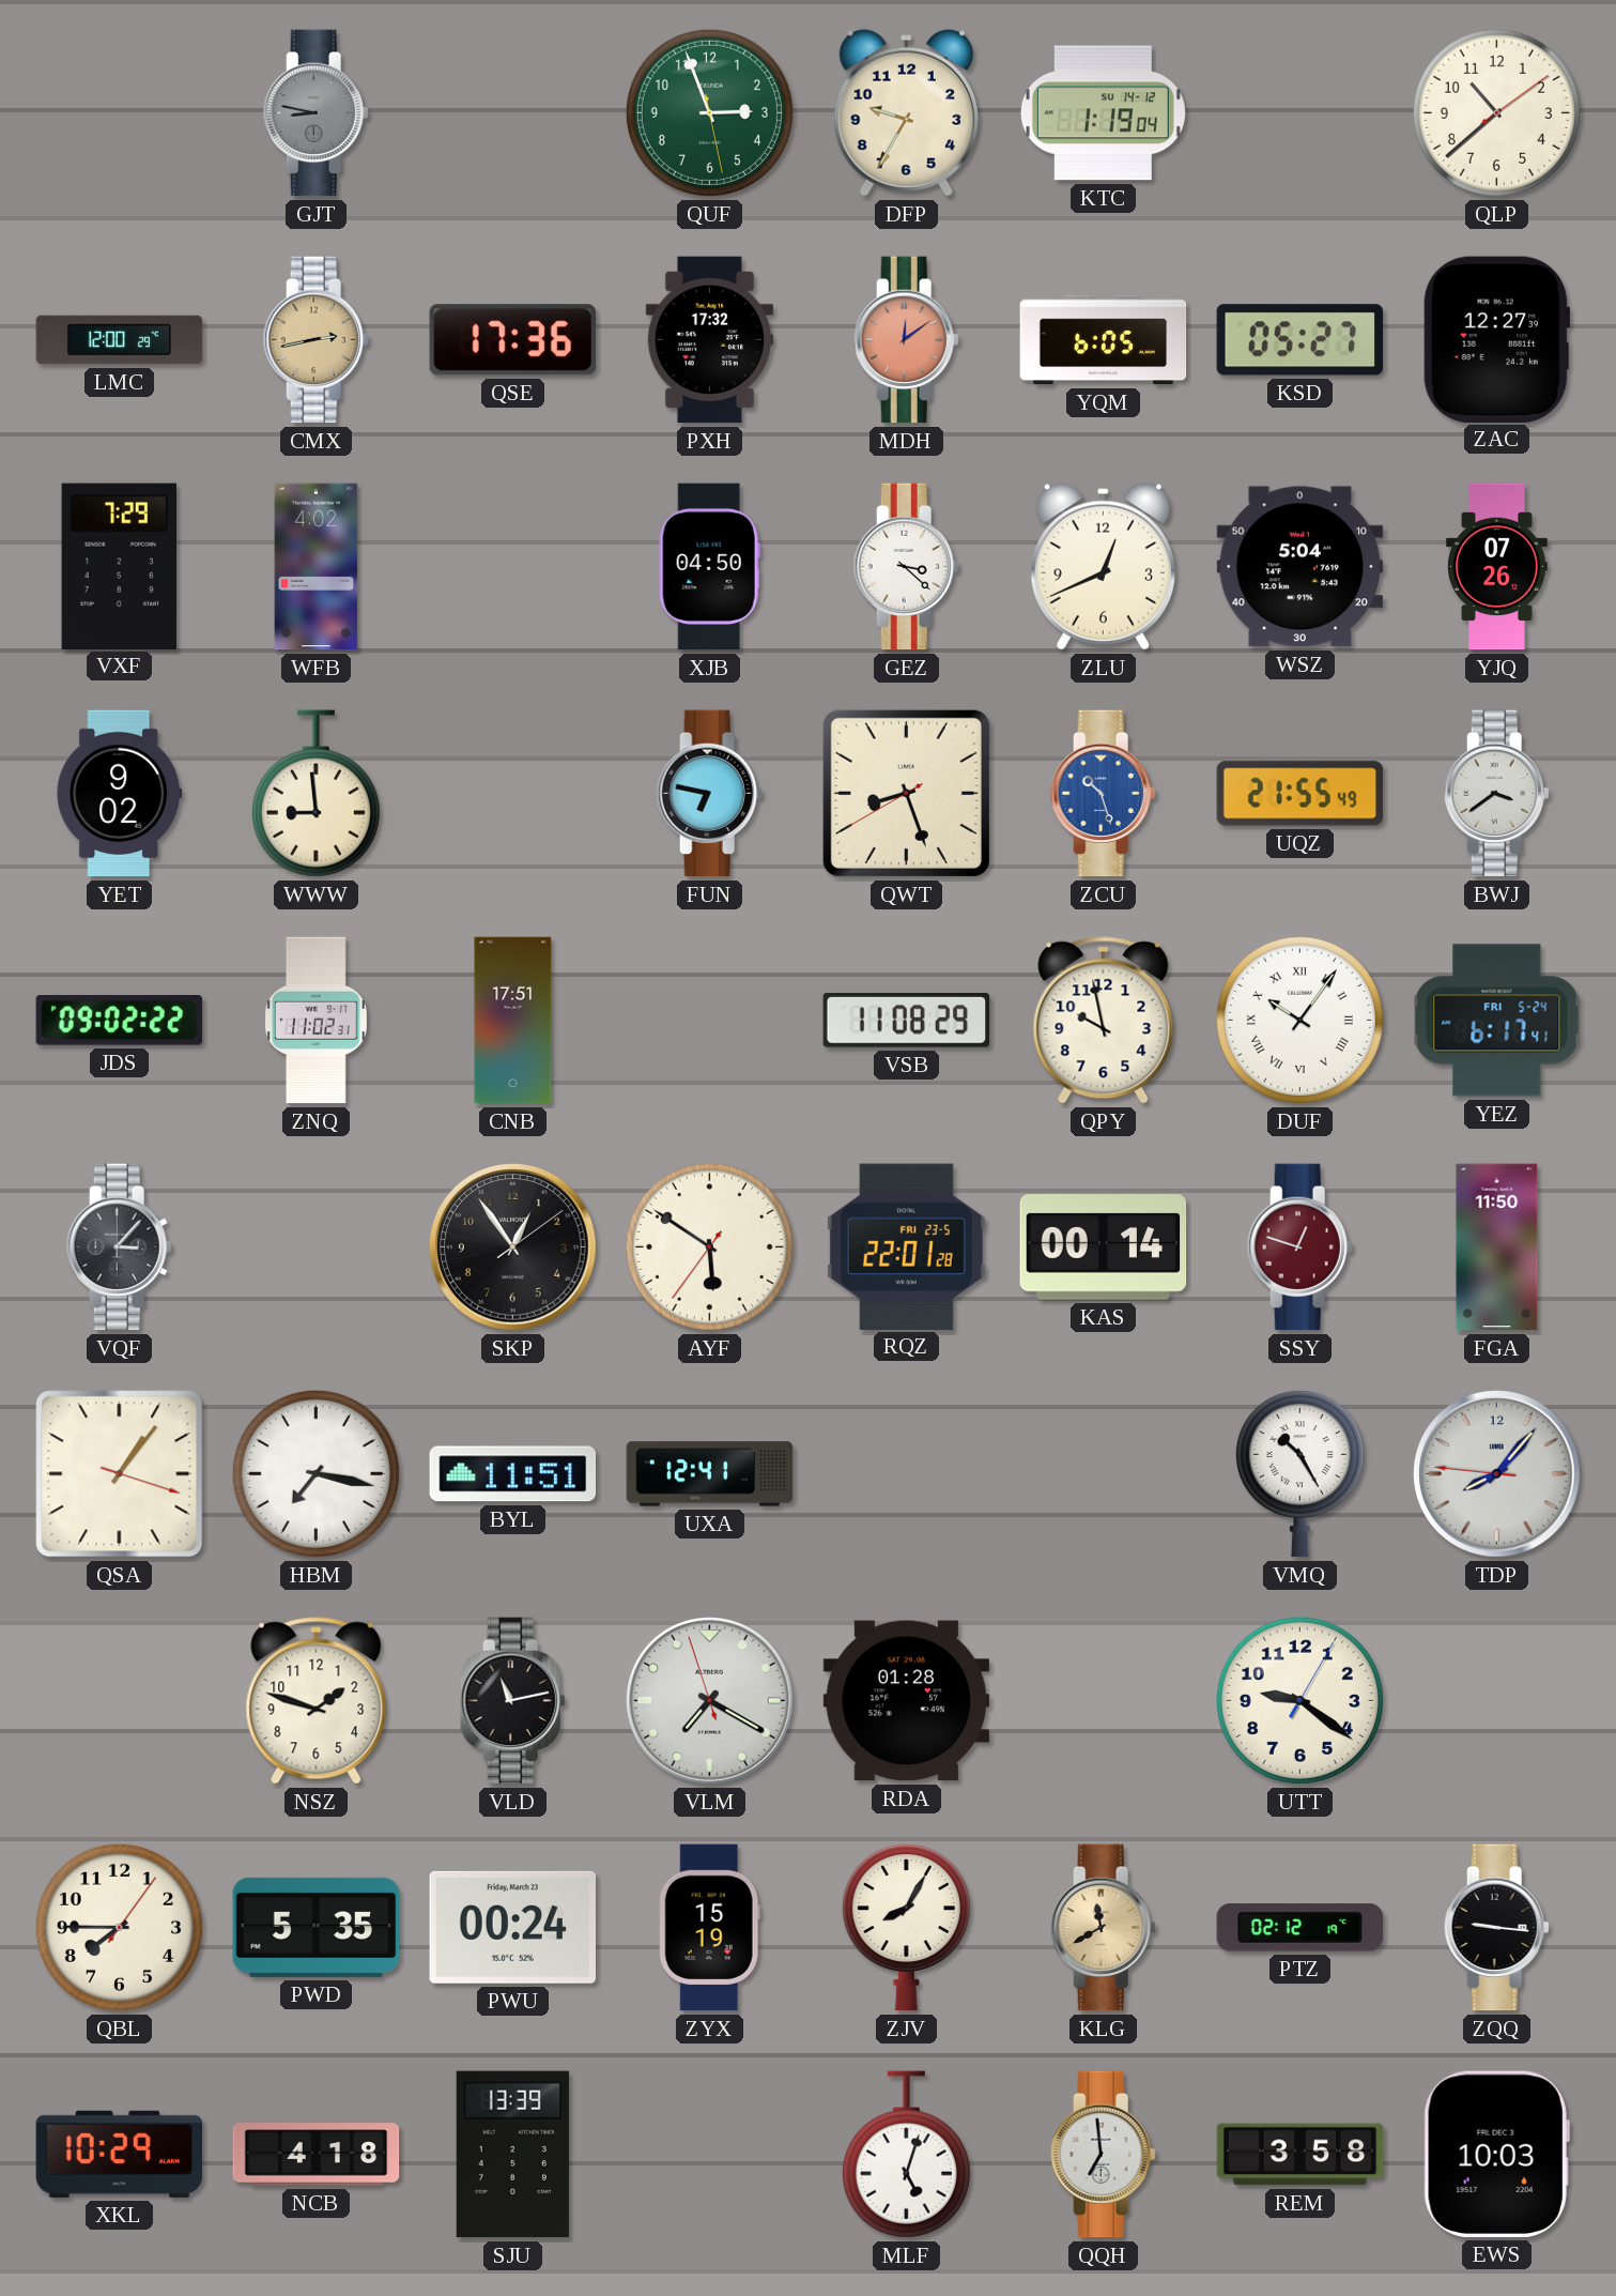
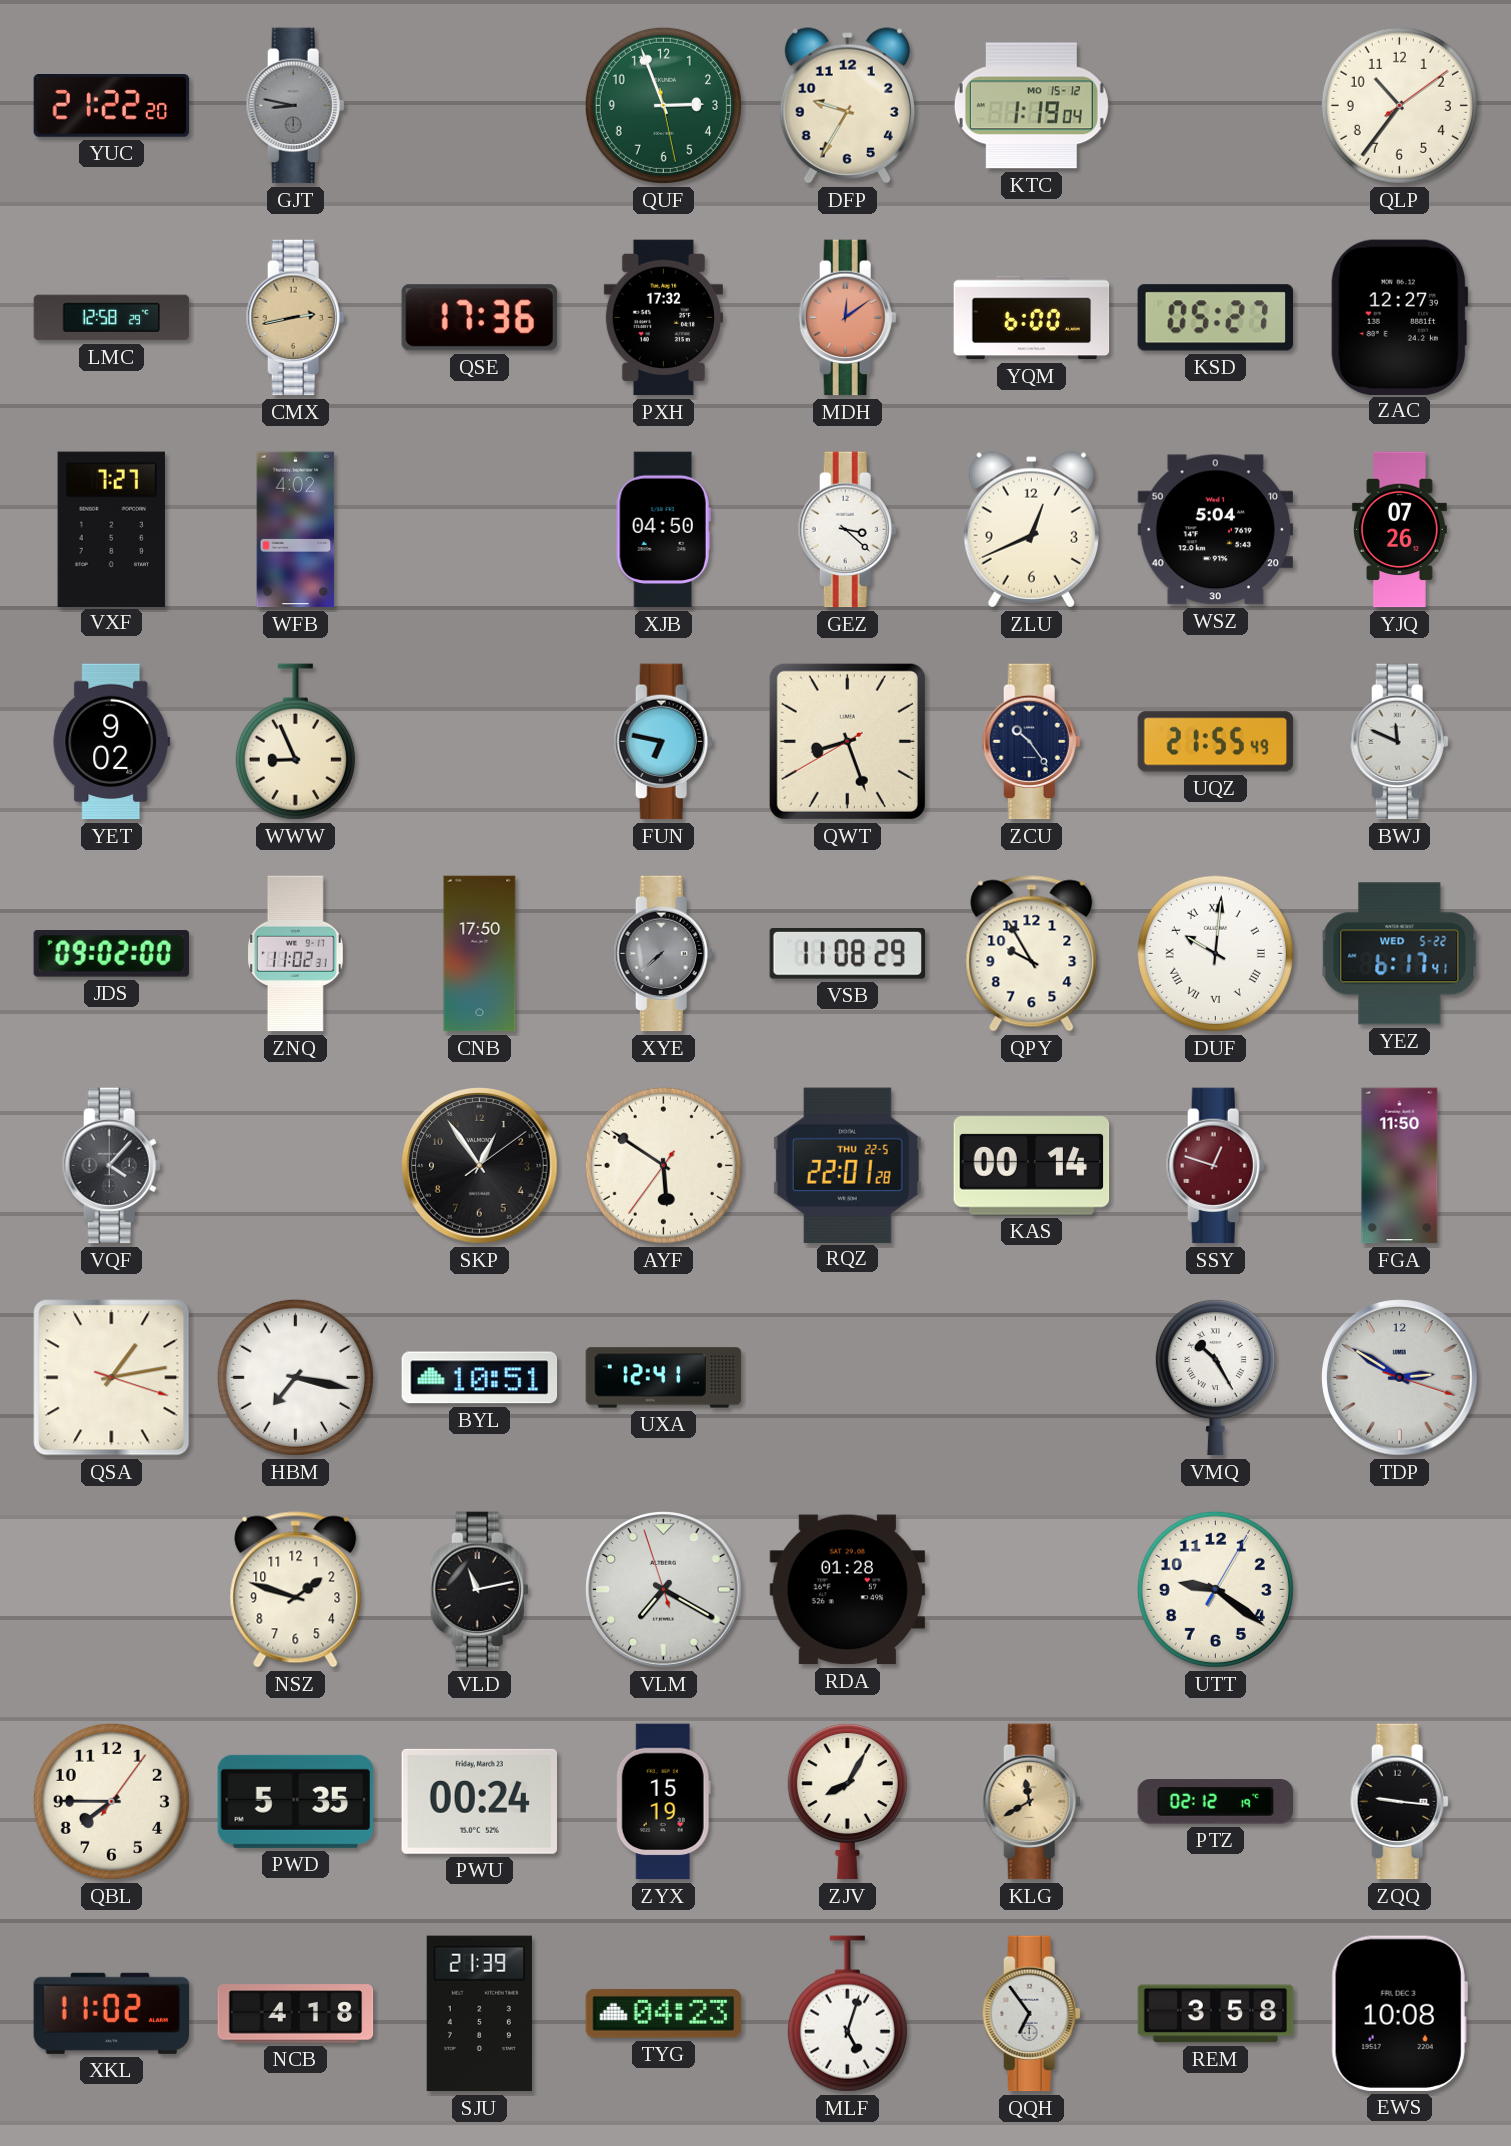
YUC: none -> 21:22
KTC date: SU 14-12 -> MO 15-12
QLP: 10:38 -> 10:36
LMC: 12:00 -> 12:58
YQM: 6:05 -> 6:00
VXF: 7:29 -> 7:27
WWW: 8:59 -> 8:56
ZCU: 10:27 -> 10:24
ZCU dial: blue -> navy
BWJ: 3:39 -> 11:49
JDS: 09:02:22 -> 09:02:00
CNB: 17:51 -> 17:50
XYE: none -> 7:38
QPY: 9:58 -> 9:55
DUF: 10:06 -> 10:01
YEZ date: FRI 5-24 -> WED 5-22
VQF: 3:07 -> 4:07
RQZ date: FRI 23-5 -> THU 22-5
QSA: 1:06 -> 1:13
BYL: 11:51 -> 10:51
TDP: 8:06 -> 2:50
XKL: 10:29 -> 11:02
SJU: 13:39 -> 21:39
TYG: none -> 04:23
QQH: 6:59 -> 6:54
EWS: 10:03 -> 10:08
